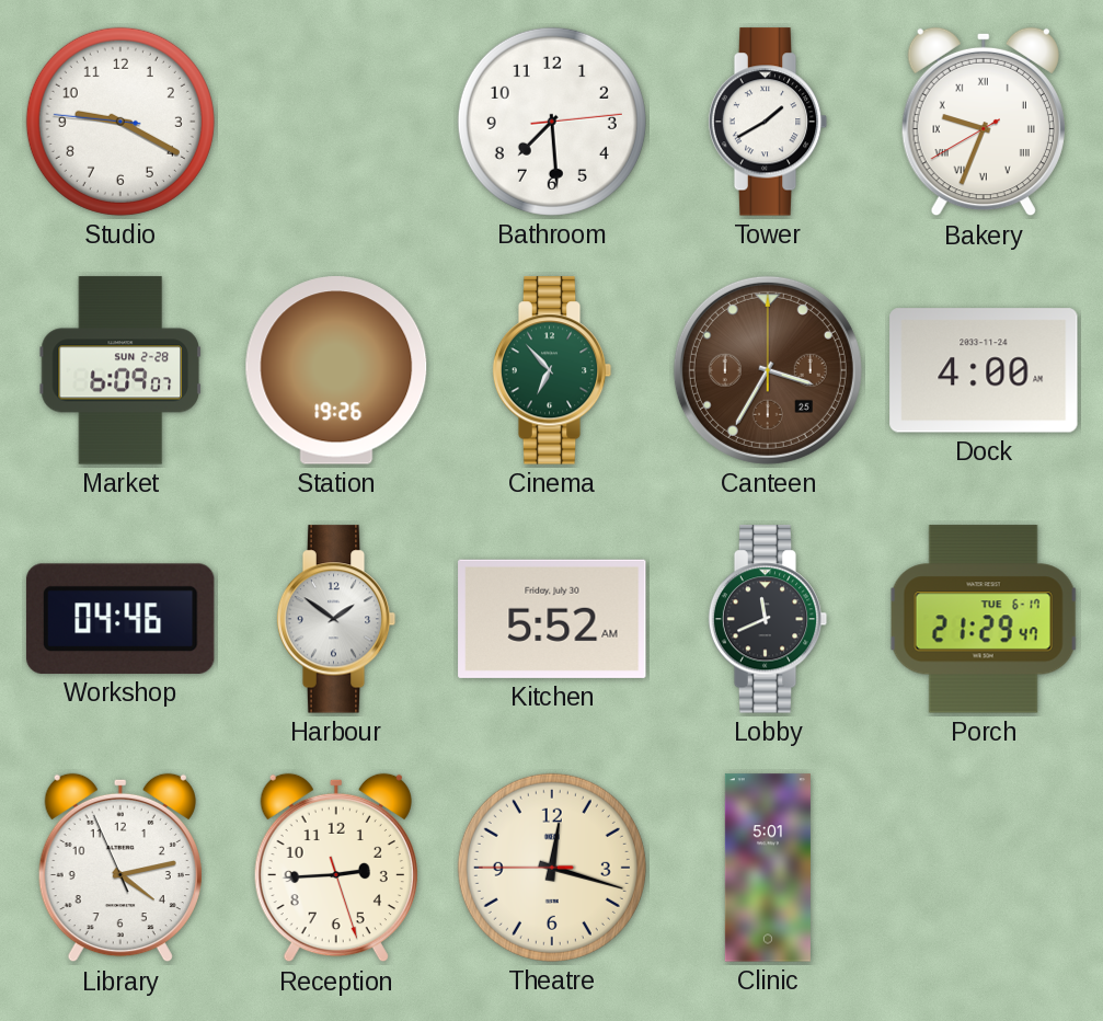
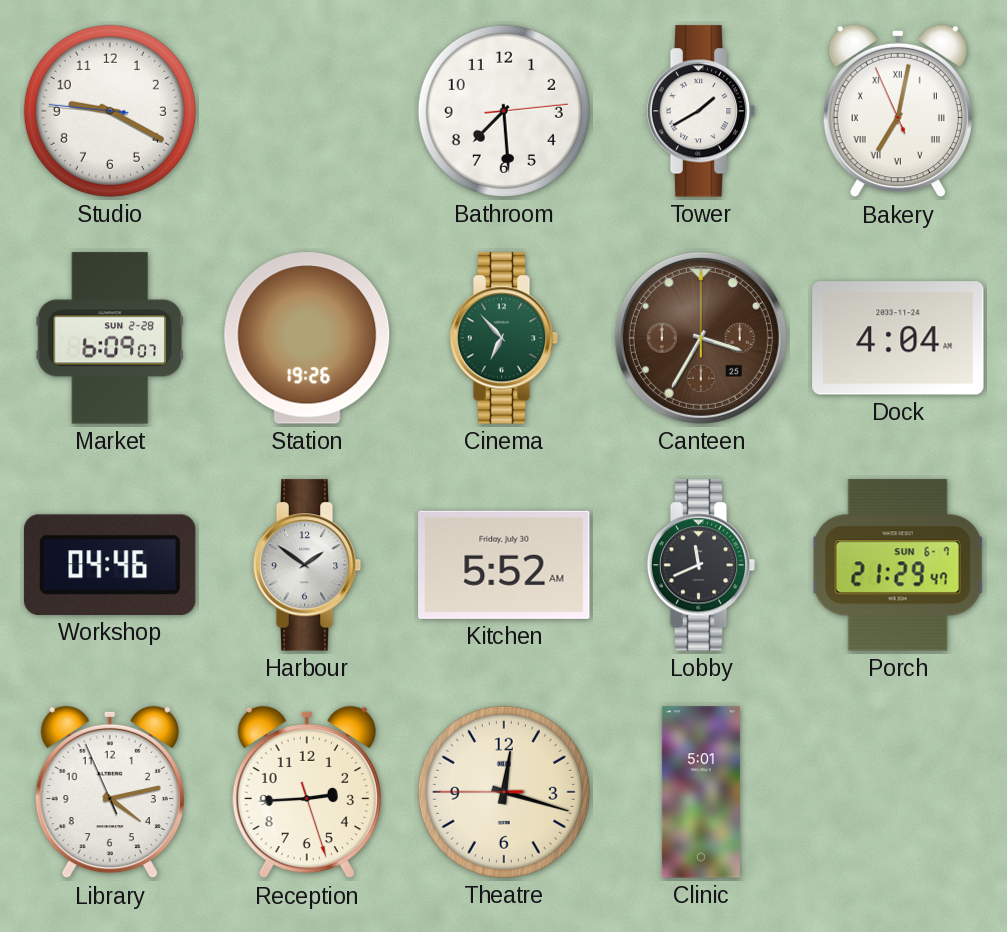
Bakery: 9:33 -> 7:01
Dock: 4:00 -> 4:04
Porch date: TUE 6-17 -> SUN 6-7
